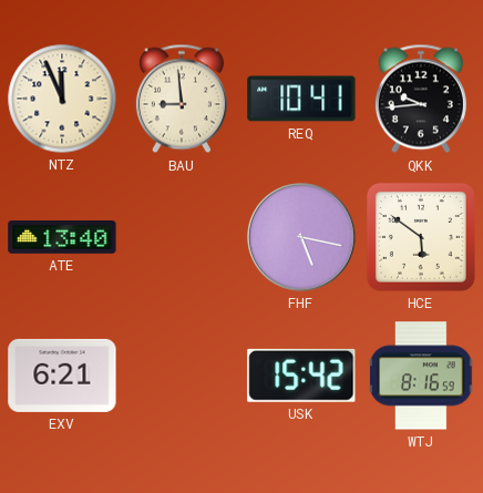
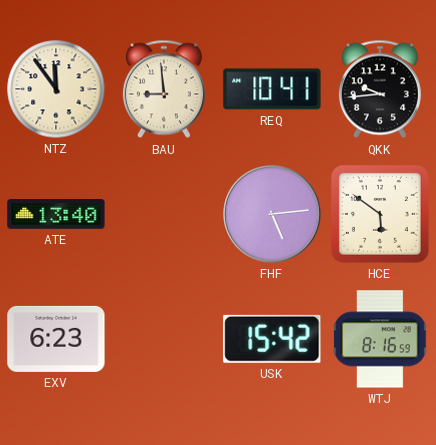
NTZ: 11:56 -> 11:54
FHF: 5:17 -> 5:14
EXV: 6:21 -> 6:23
